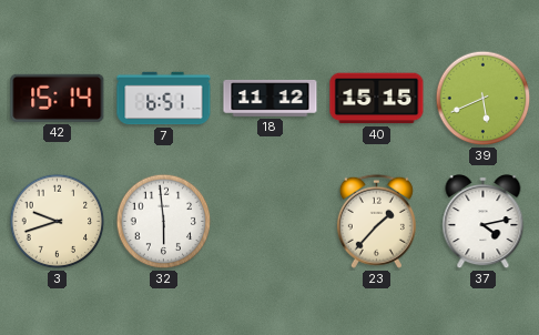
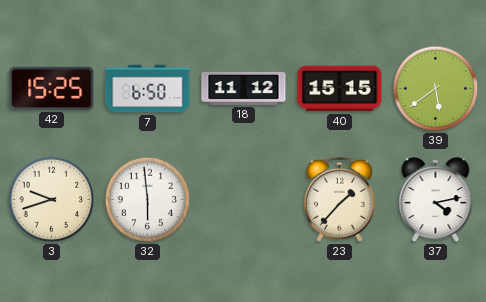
42: 15:14 -> 15:25
7: 6:51 -> 6:50
39: 5:41 -> 5:39
